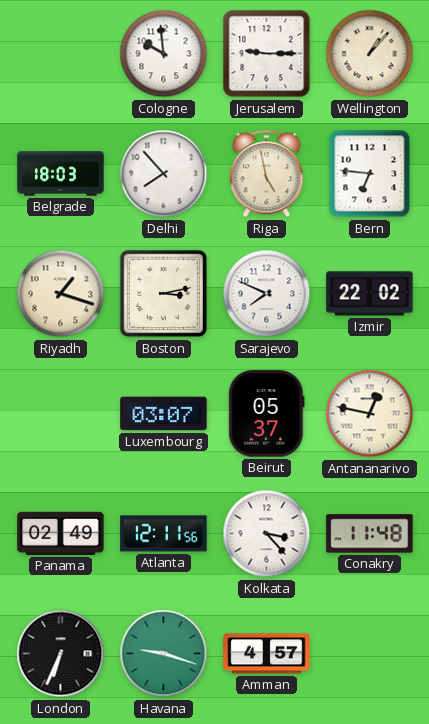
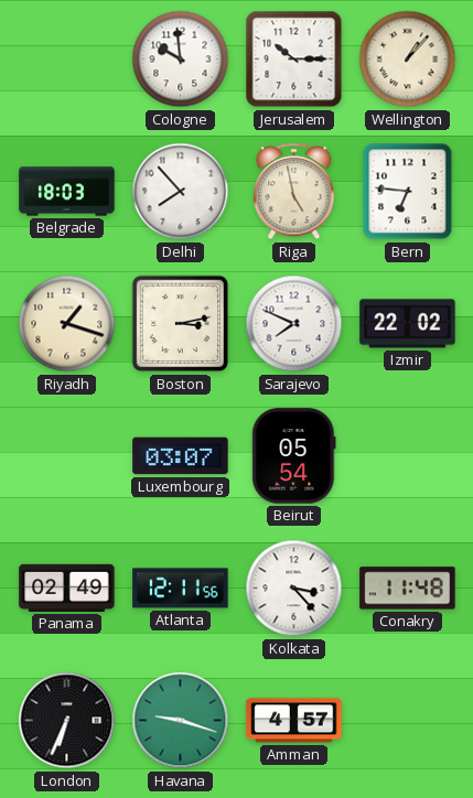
Jerusalem: 9:15 -> 10:15
Beirut: 05:37 -> 05:54
Antananarivo: 12:47 -> none
